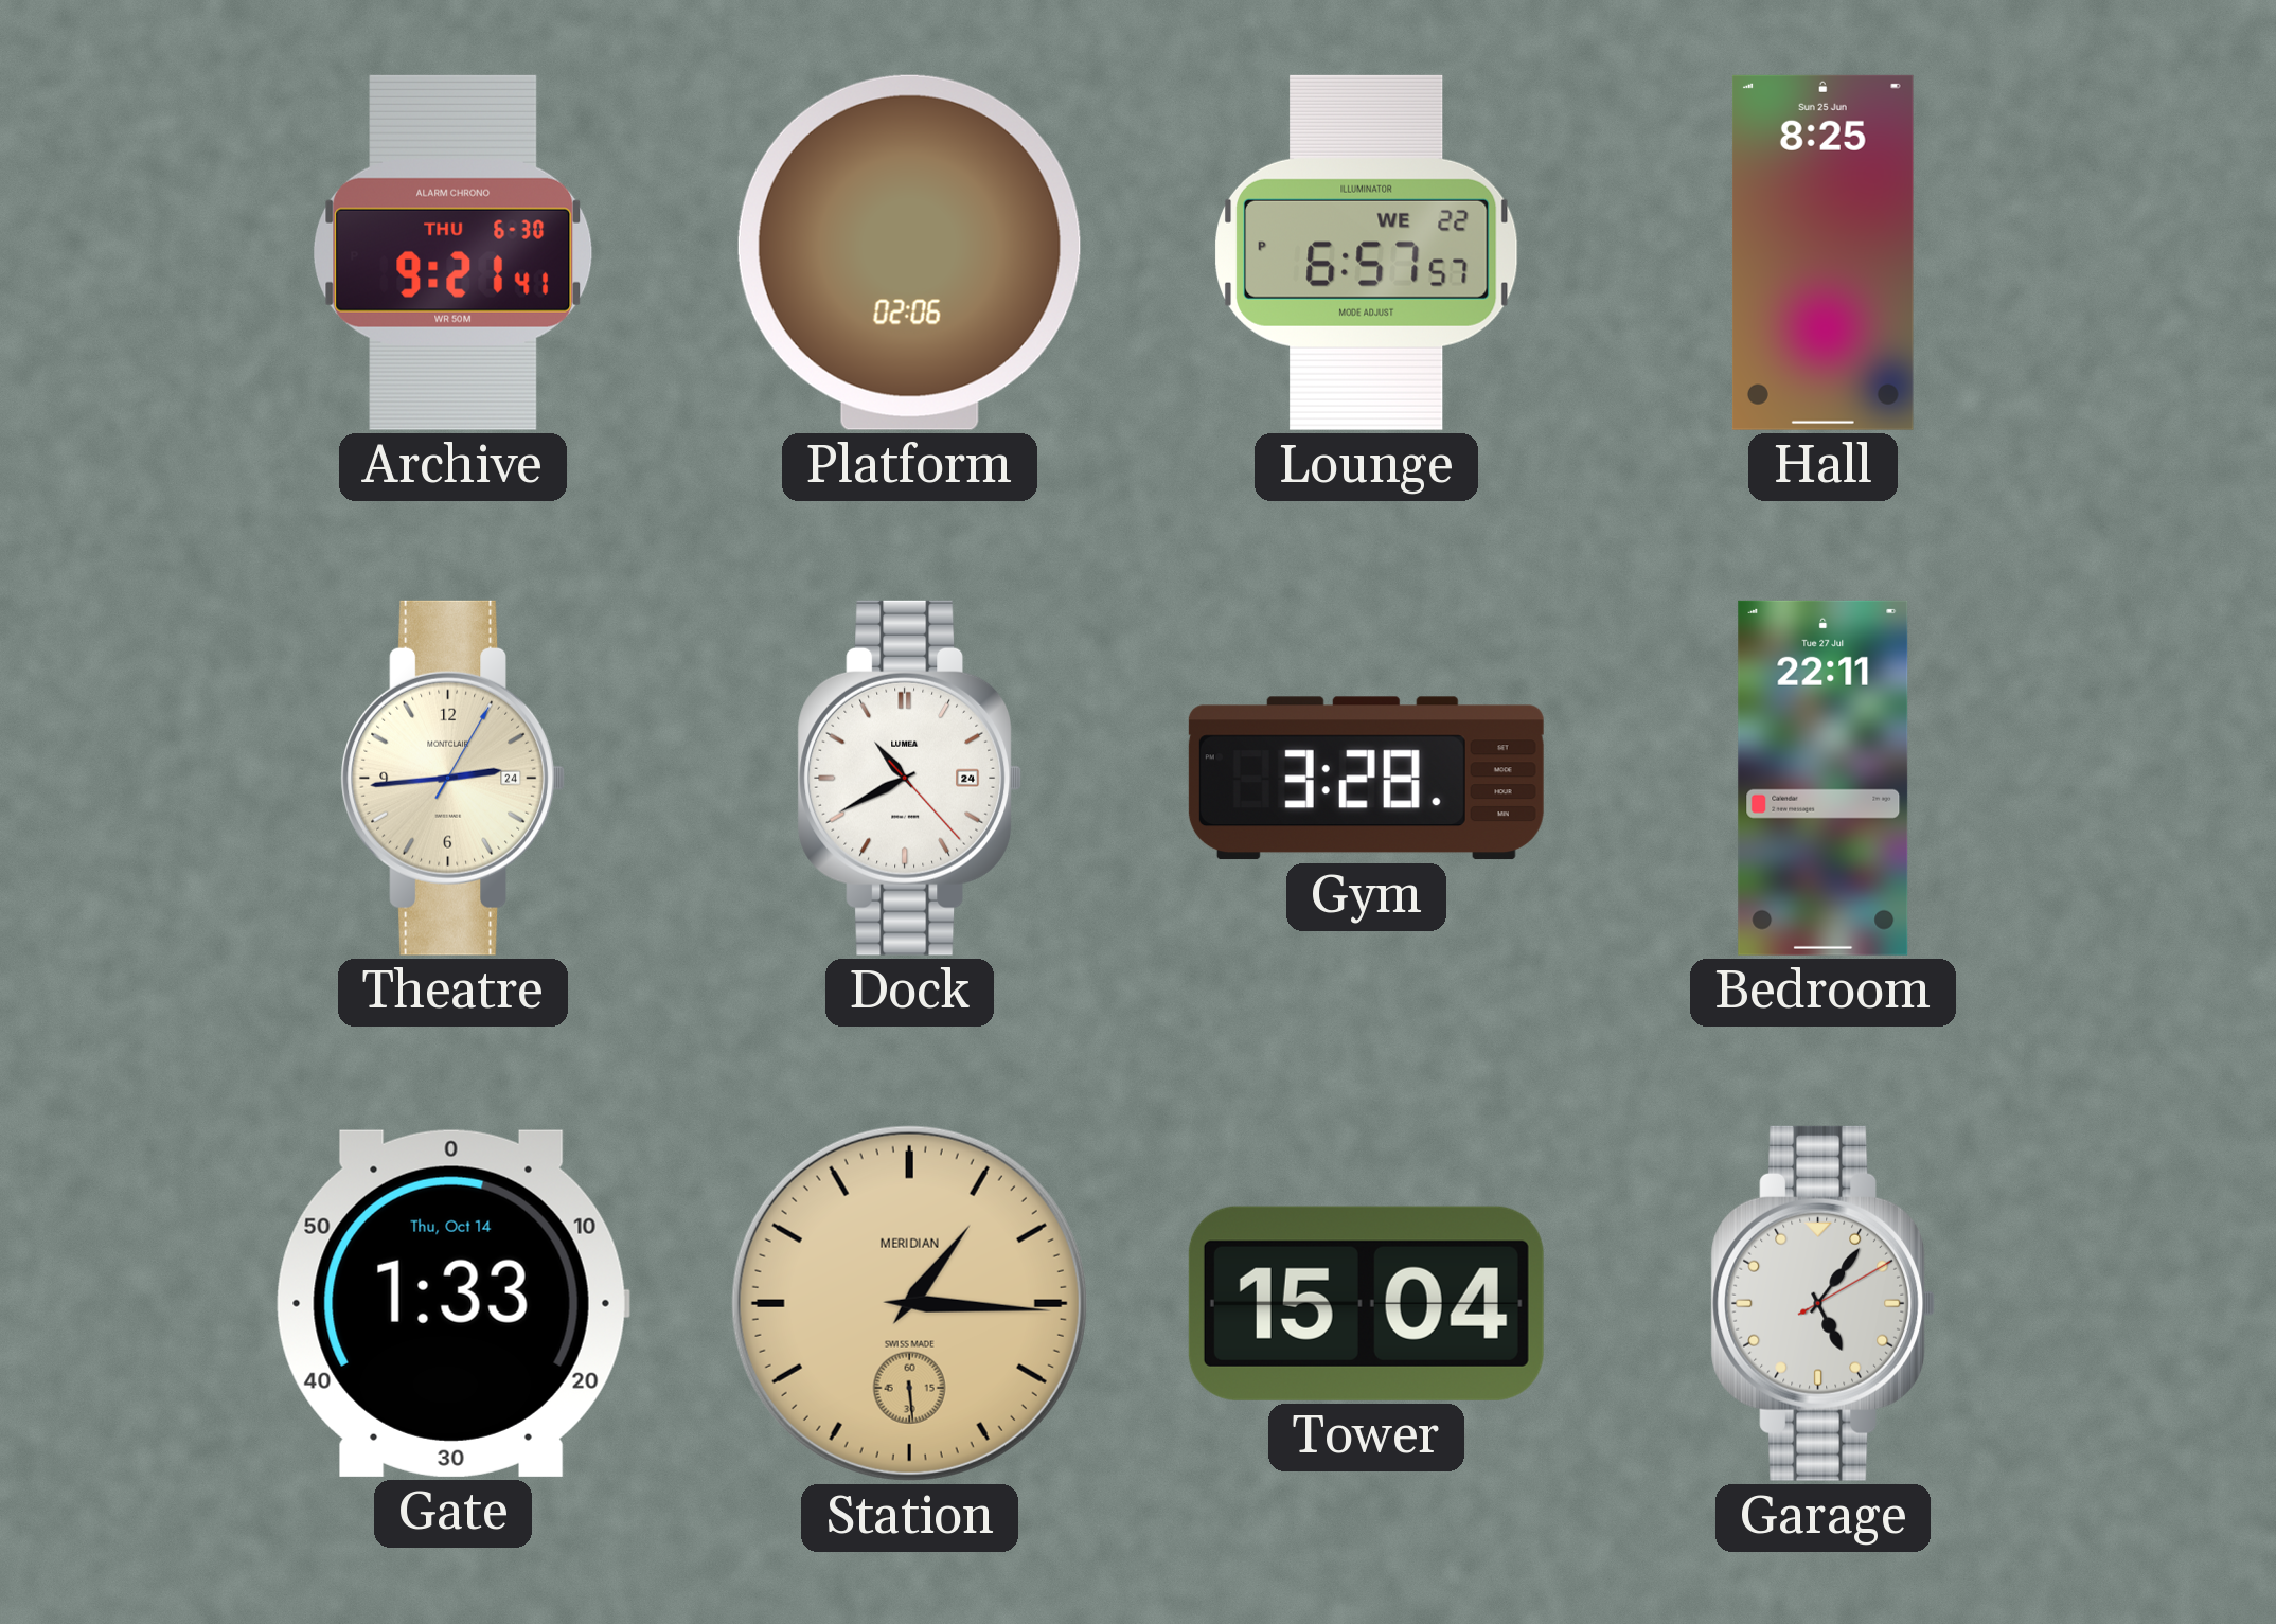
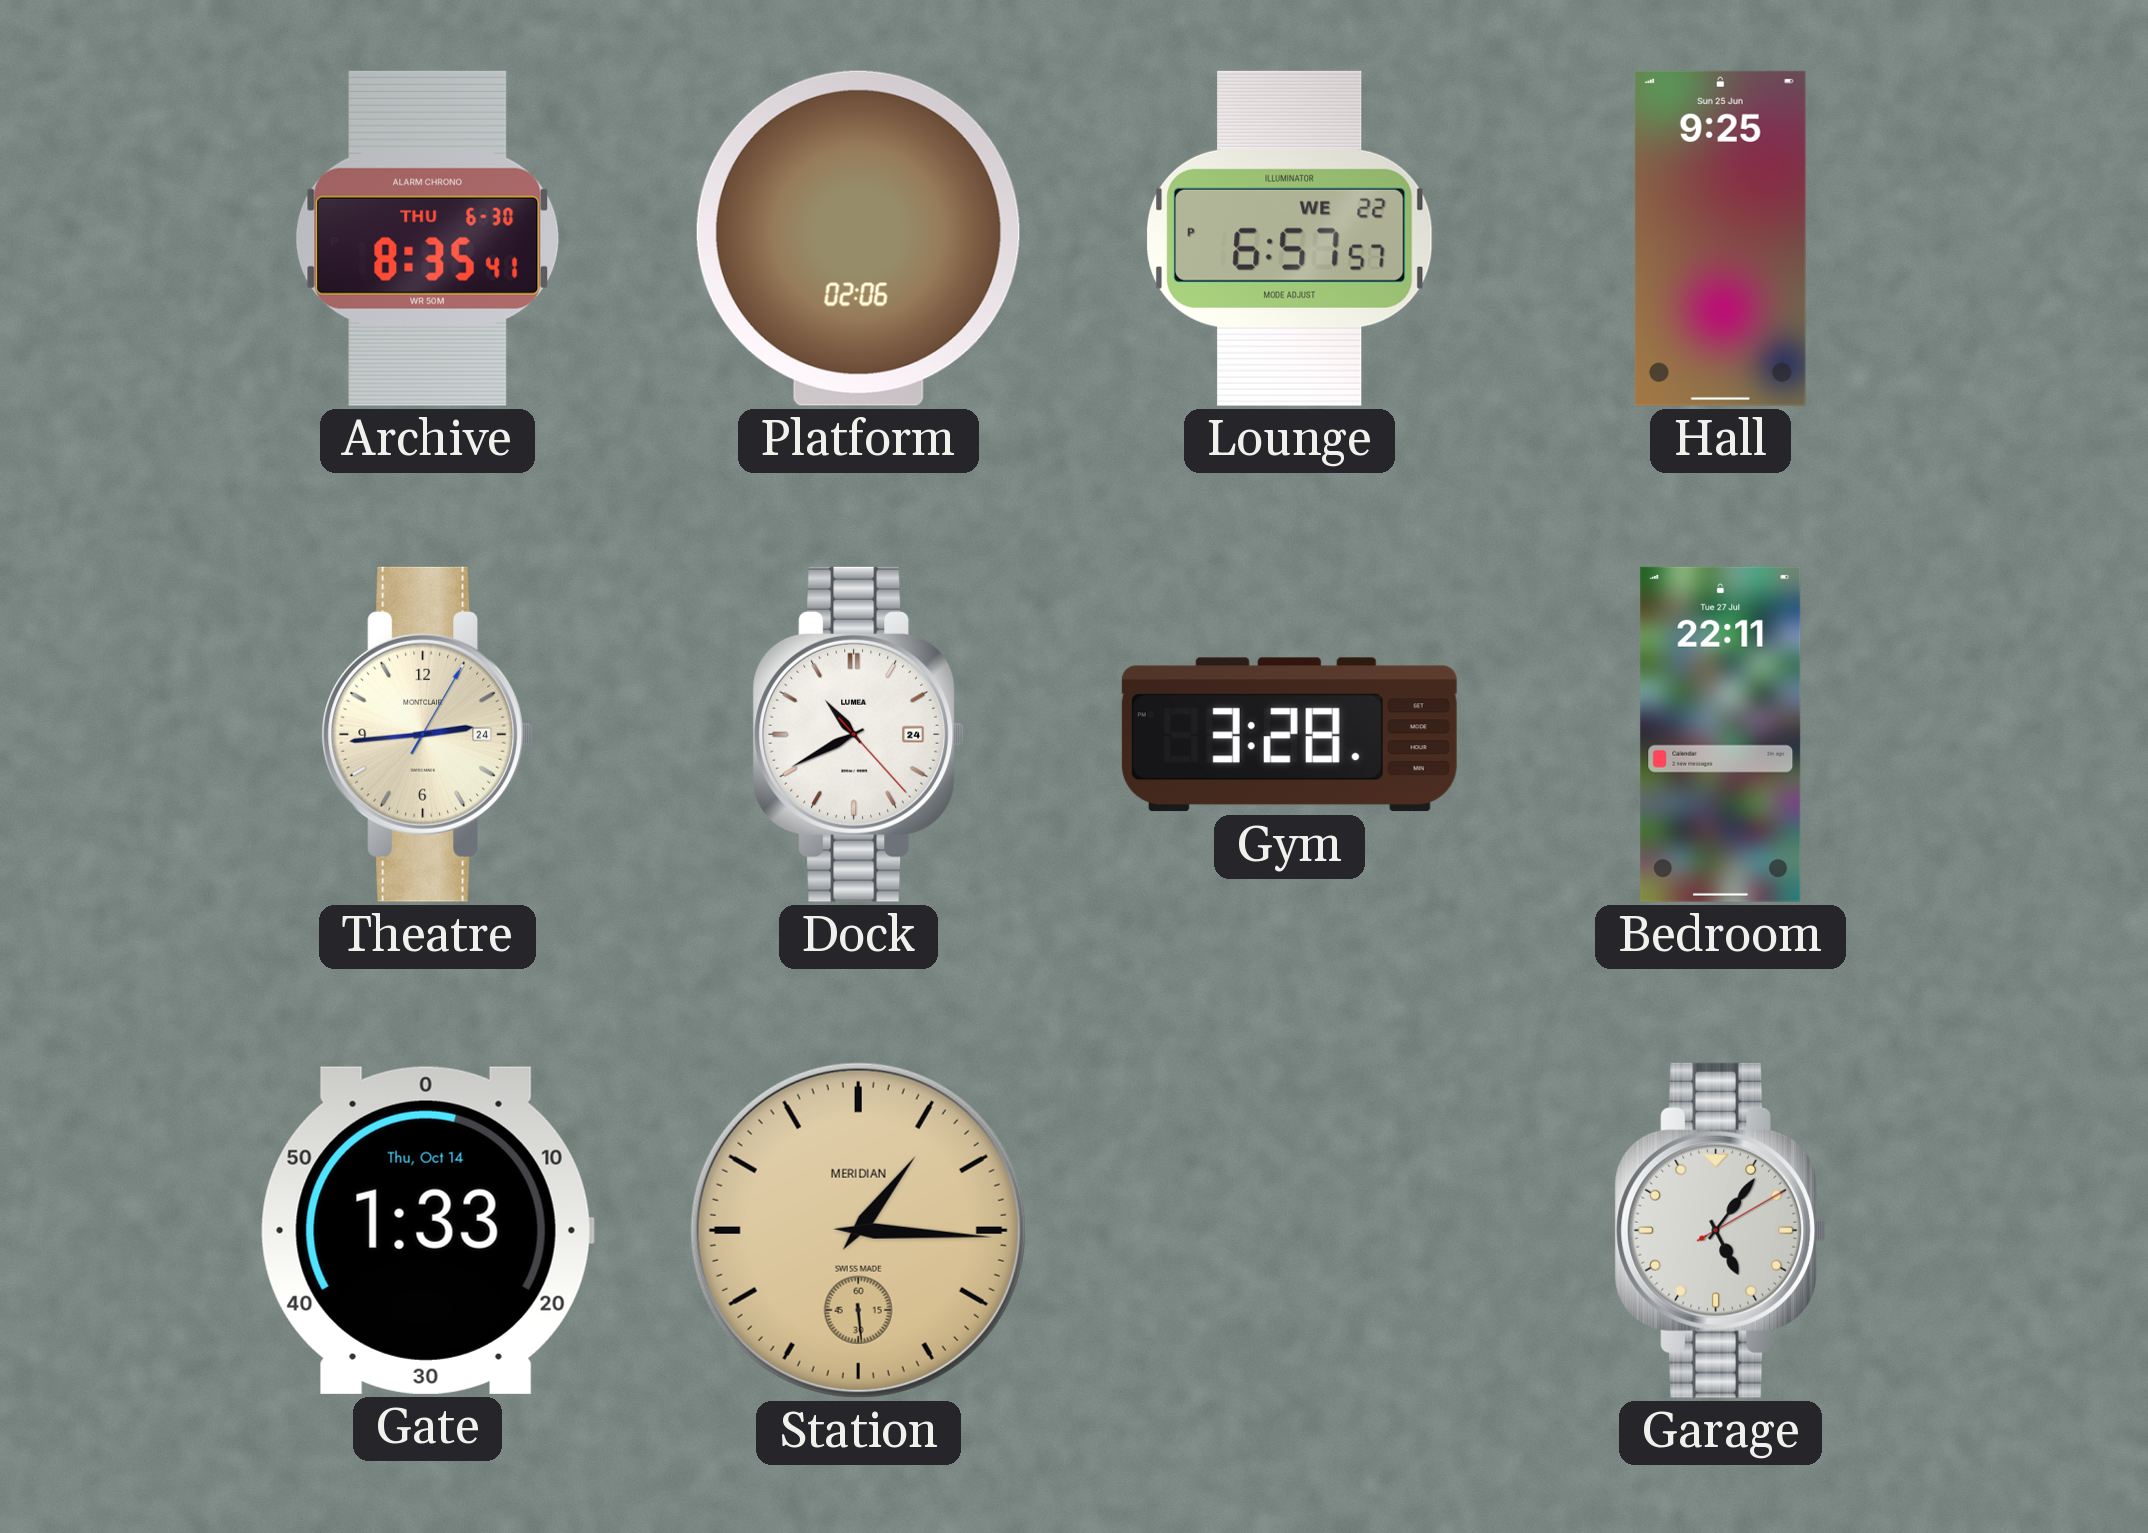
Archive: 9:21 -> 8:35
Hall: 8:25 -> 9:25
Tower: 15:04 -> none
